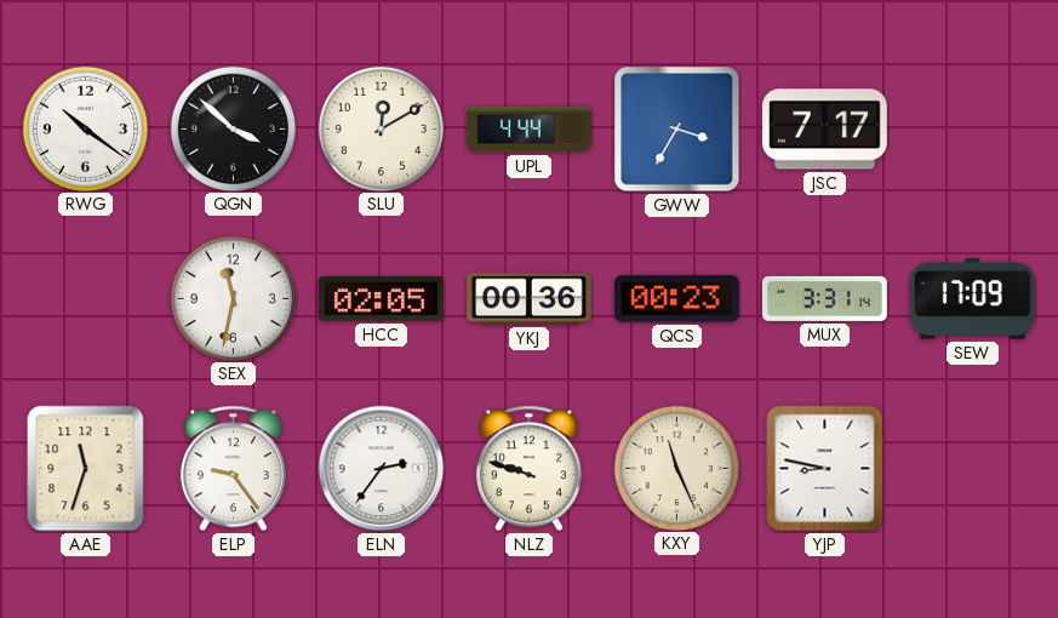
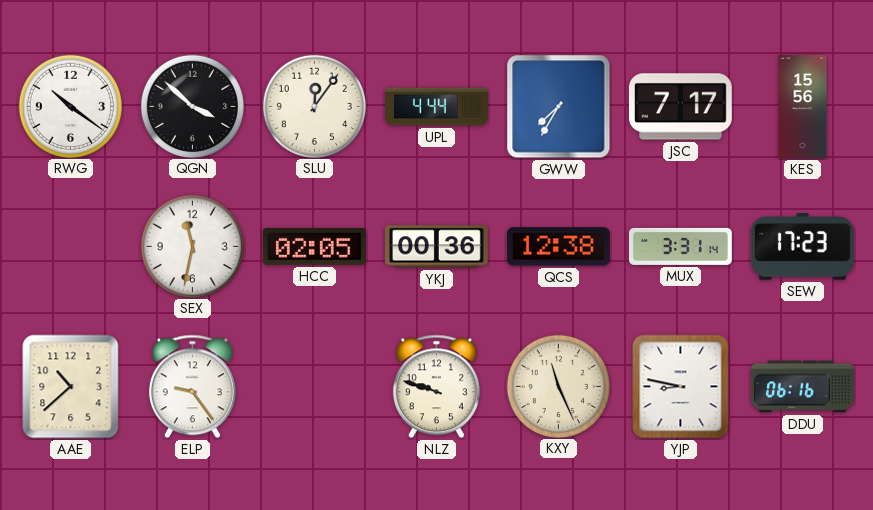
SLU: 12:10 -> 12:06
GWW: 3:35 -> 7:35
KES: none -> 15:56
QCS: 00:23 -> 12:38
SEW: 17:09 -> 17:23
AAE: 11:33 -> 10:38
ELN: 2:36 -> none
DDU: none -> 06:16
